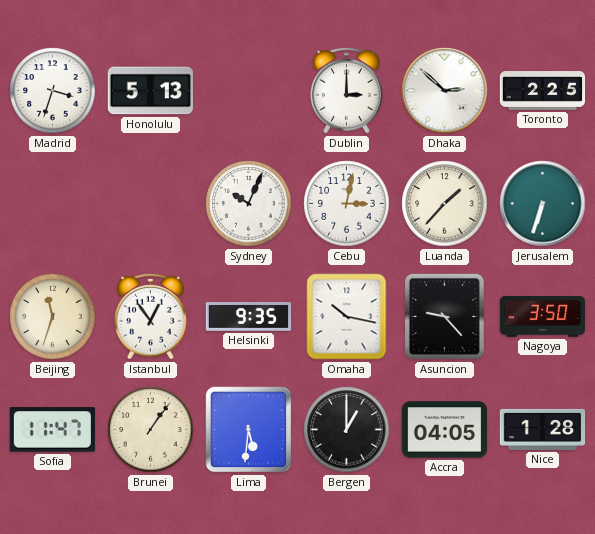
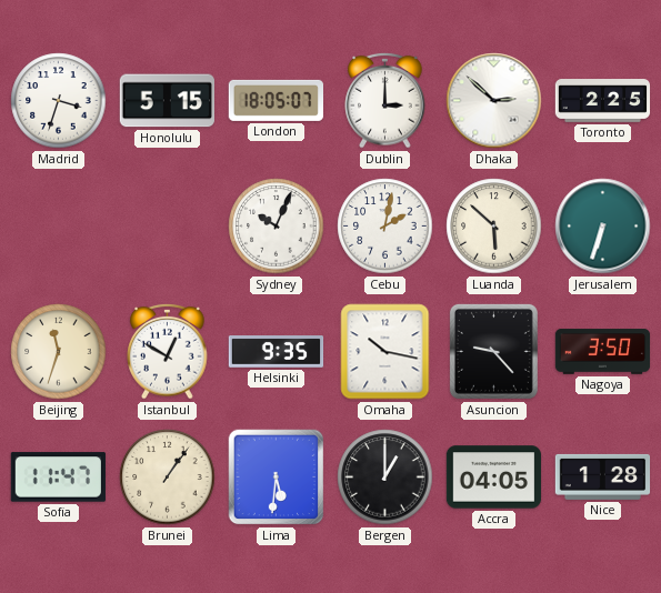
Honolulu: 5:13 -> 5:15
London: none -> 18:05
Cebu: 3:02 -> 2:02
Luanda: 1:37 -> 5:52
Istanbul: 12:54 -> 12:50
